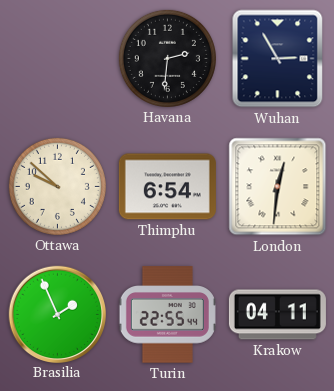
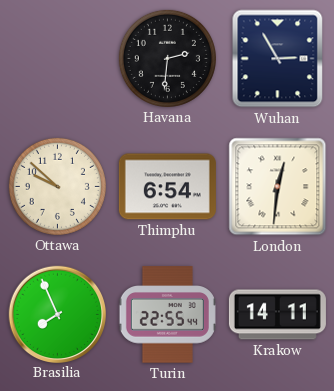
Brasilia: 1:56 -> 7:56
Krakow: 04:11 -> 14:11
